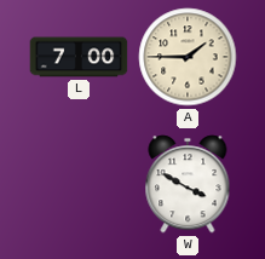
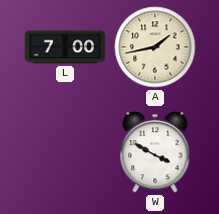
A: 1:45 -> 1:43
